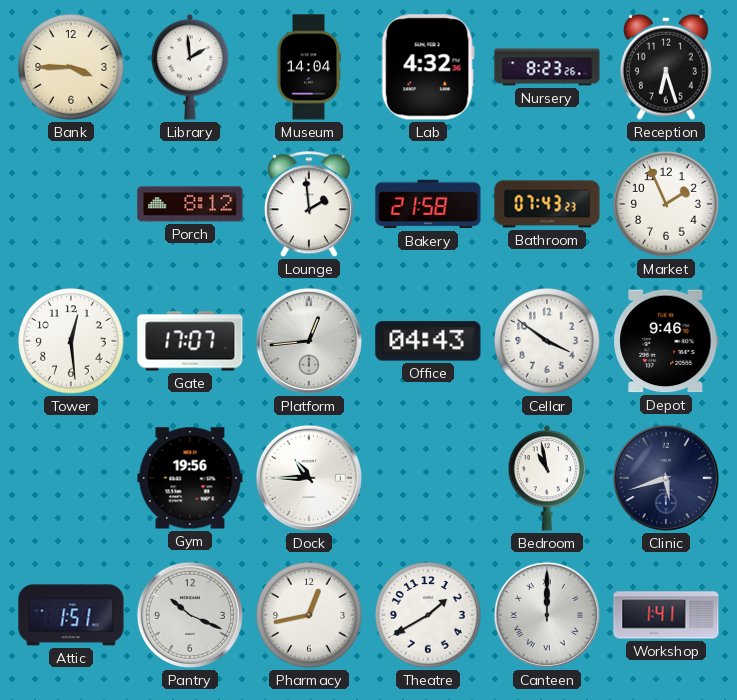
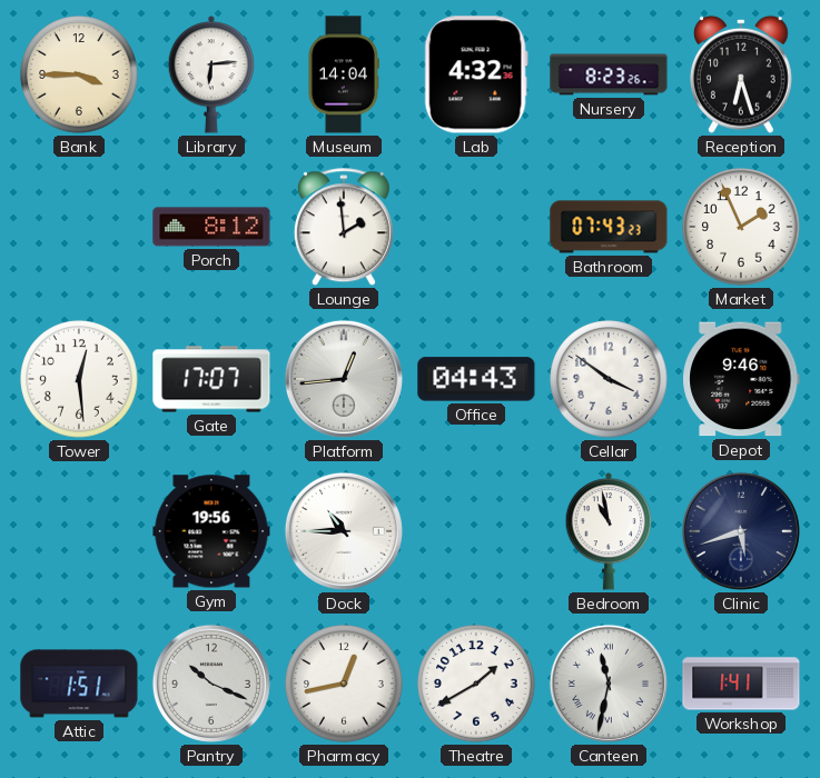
Library: 1:59 -> 6:14
Bakery: 21:58 -> none
Canteen: 12:00 -> 11:32
